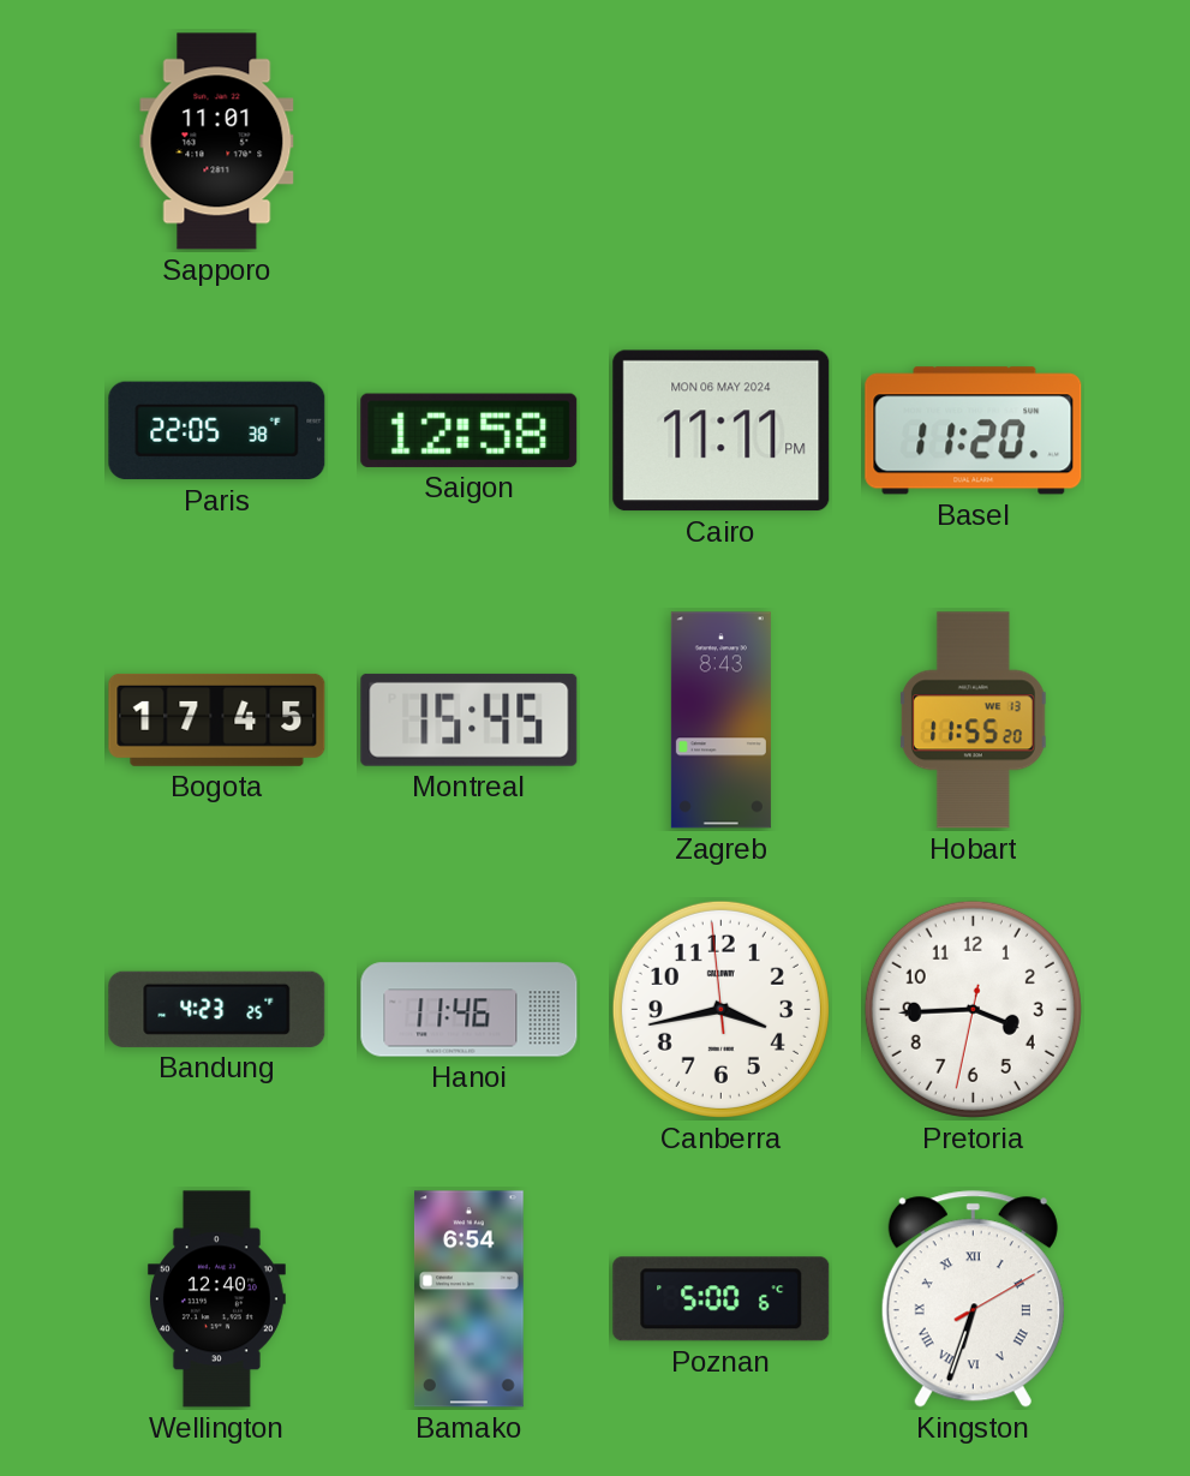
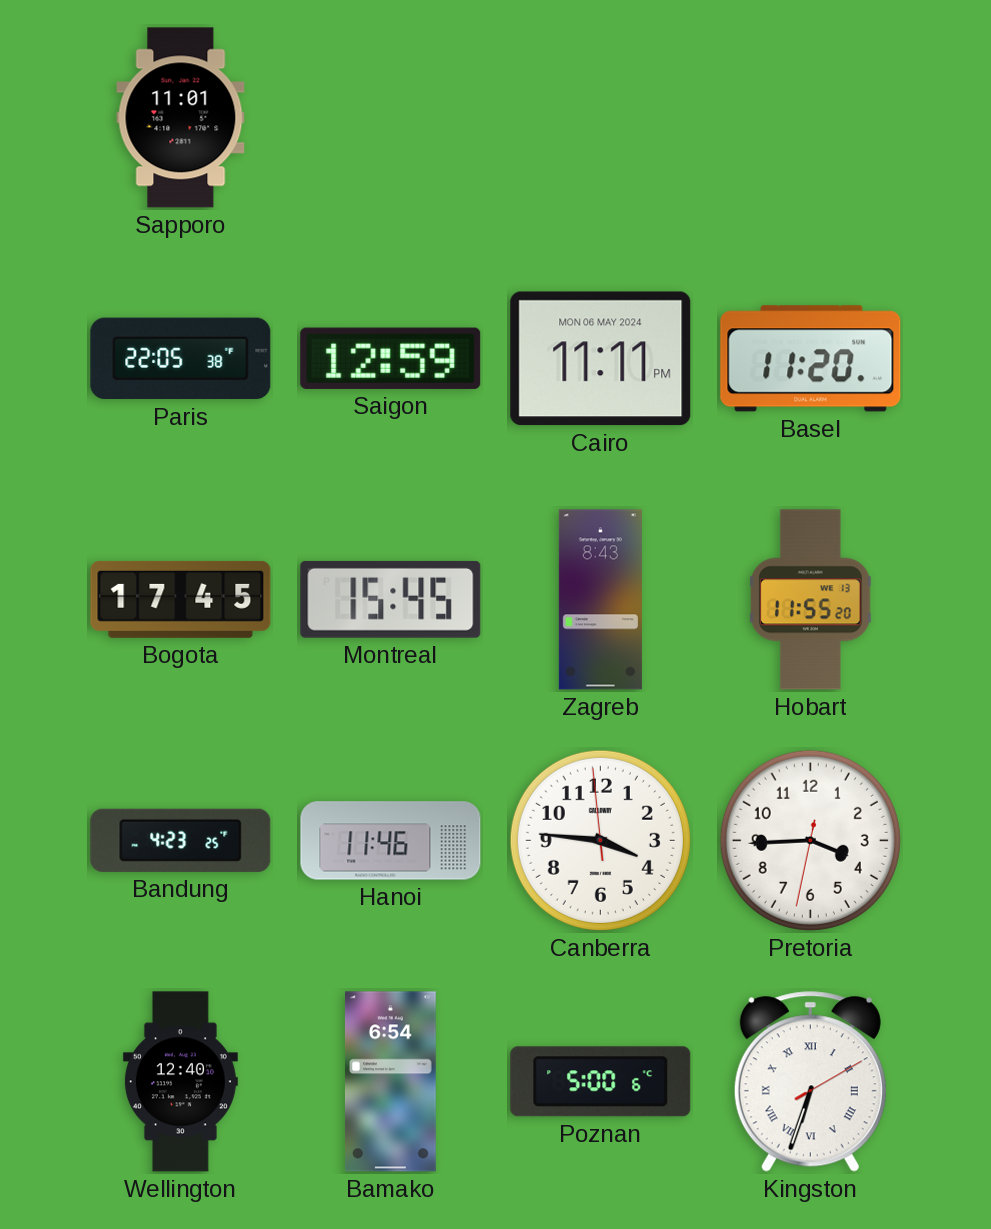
Saigon: 12:58 -> 12:59
Canberra: 3:42 -> 3:45
